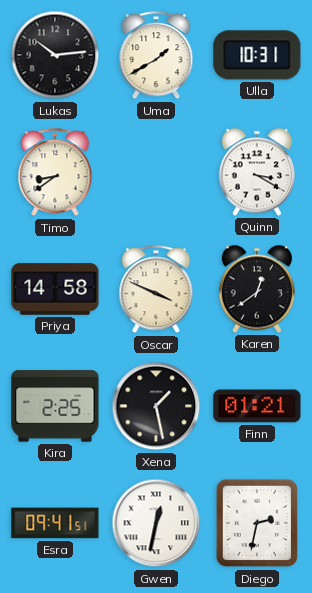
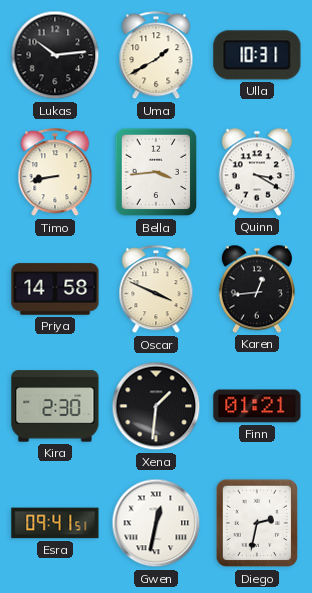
Timo: 8:39 -> 8:43
Bella: none -> 3:44
Karen: 12:39 -> 12:44
Kira: 2:25 -> 2:30
Xena: 1:28 -> 1:31
